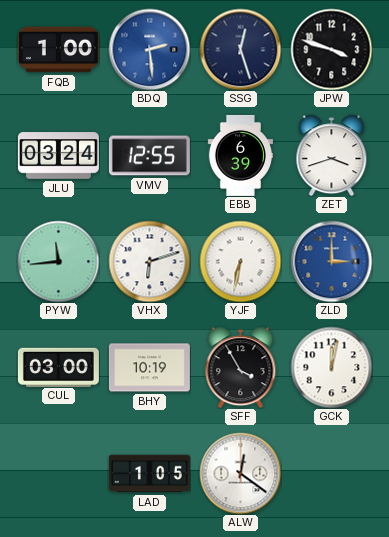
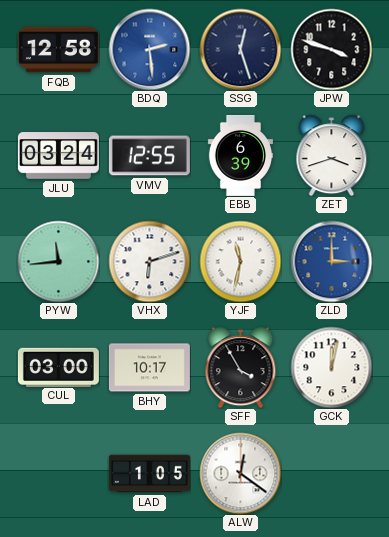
FQB: 1:00 -> 12:58
YJF: 6:32 -> 11:32
BHY: 10:19 -> 10:17
